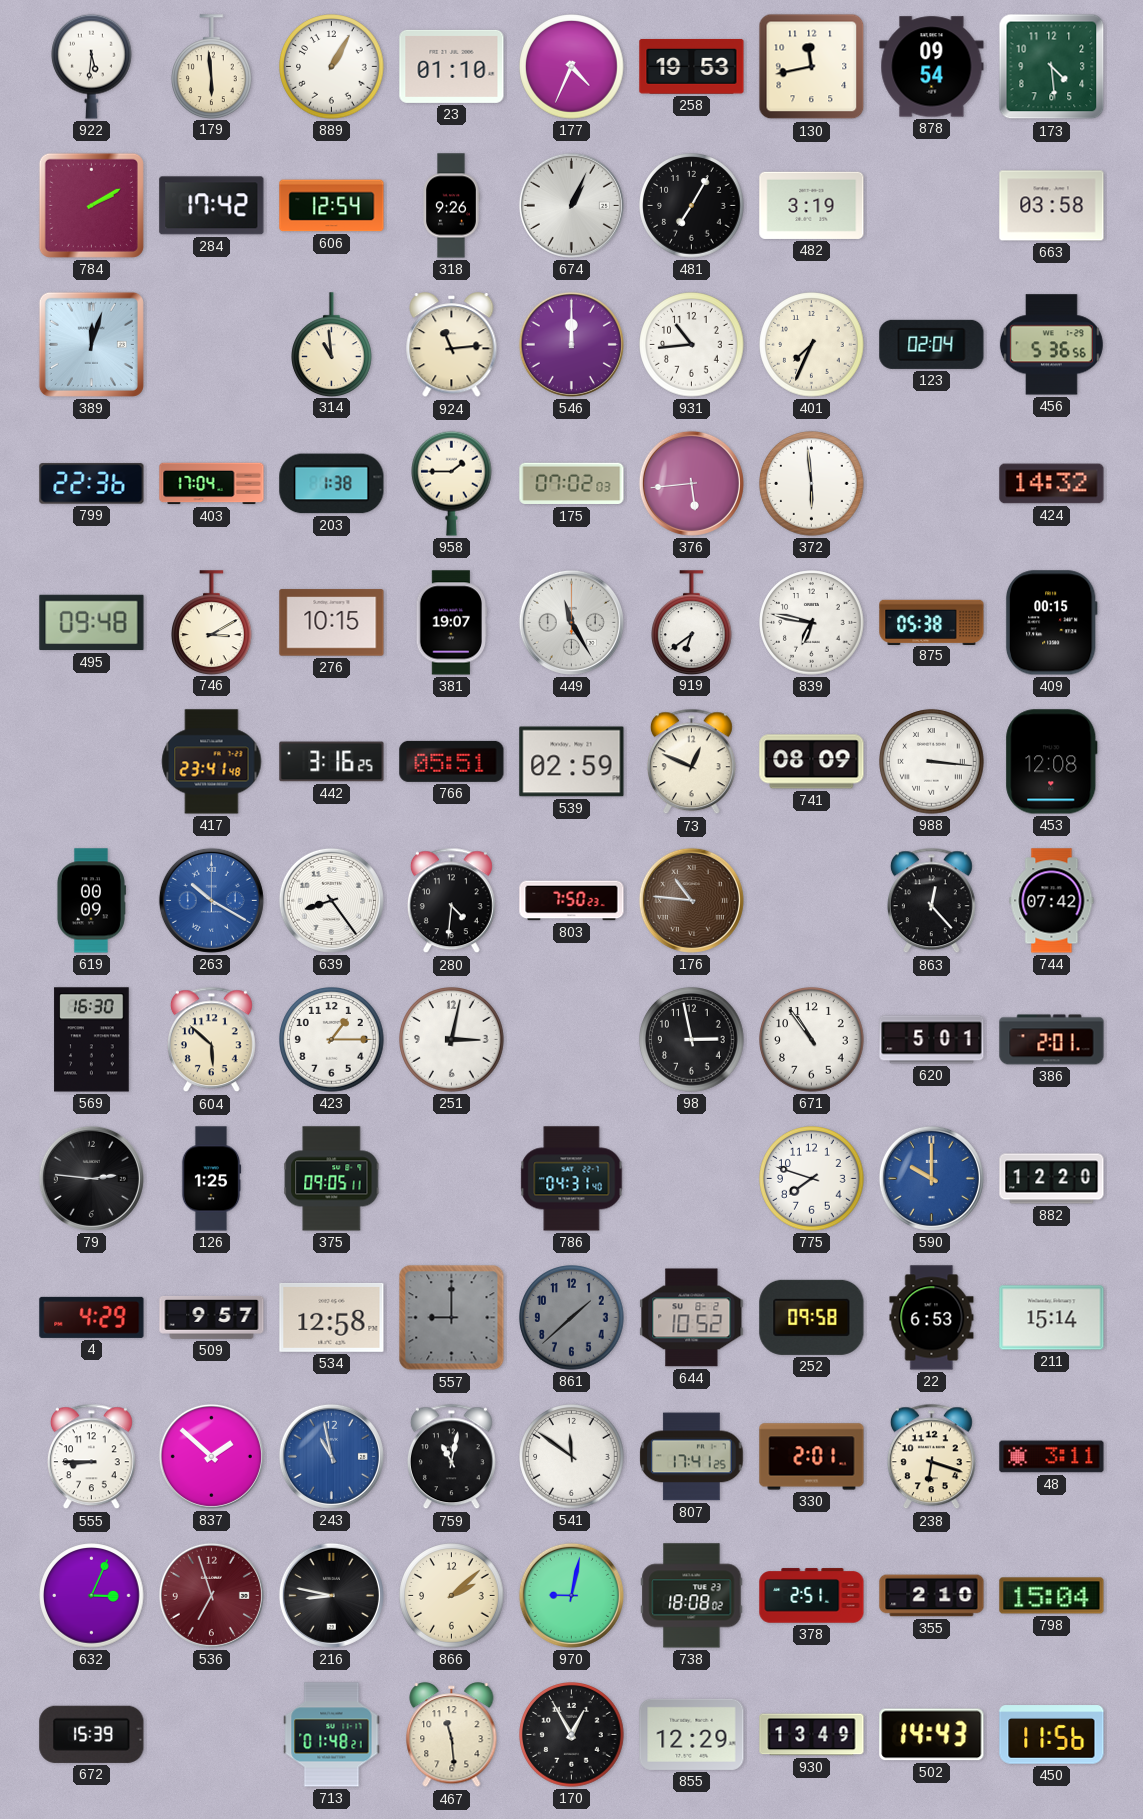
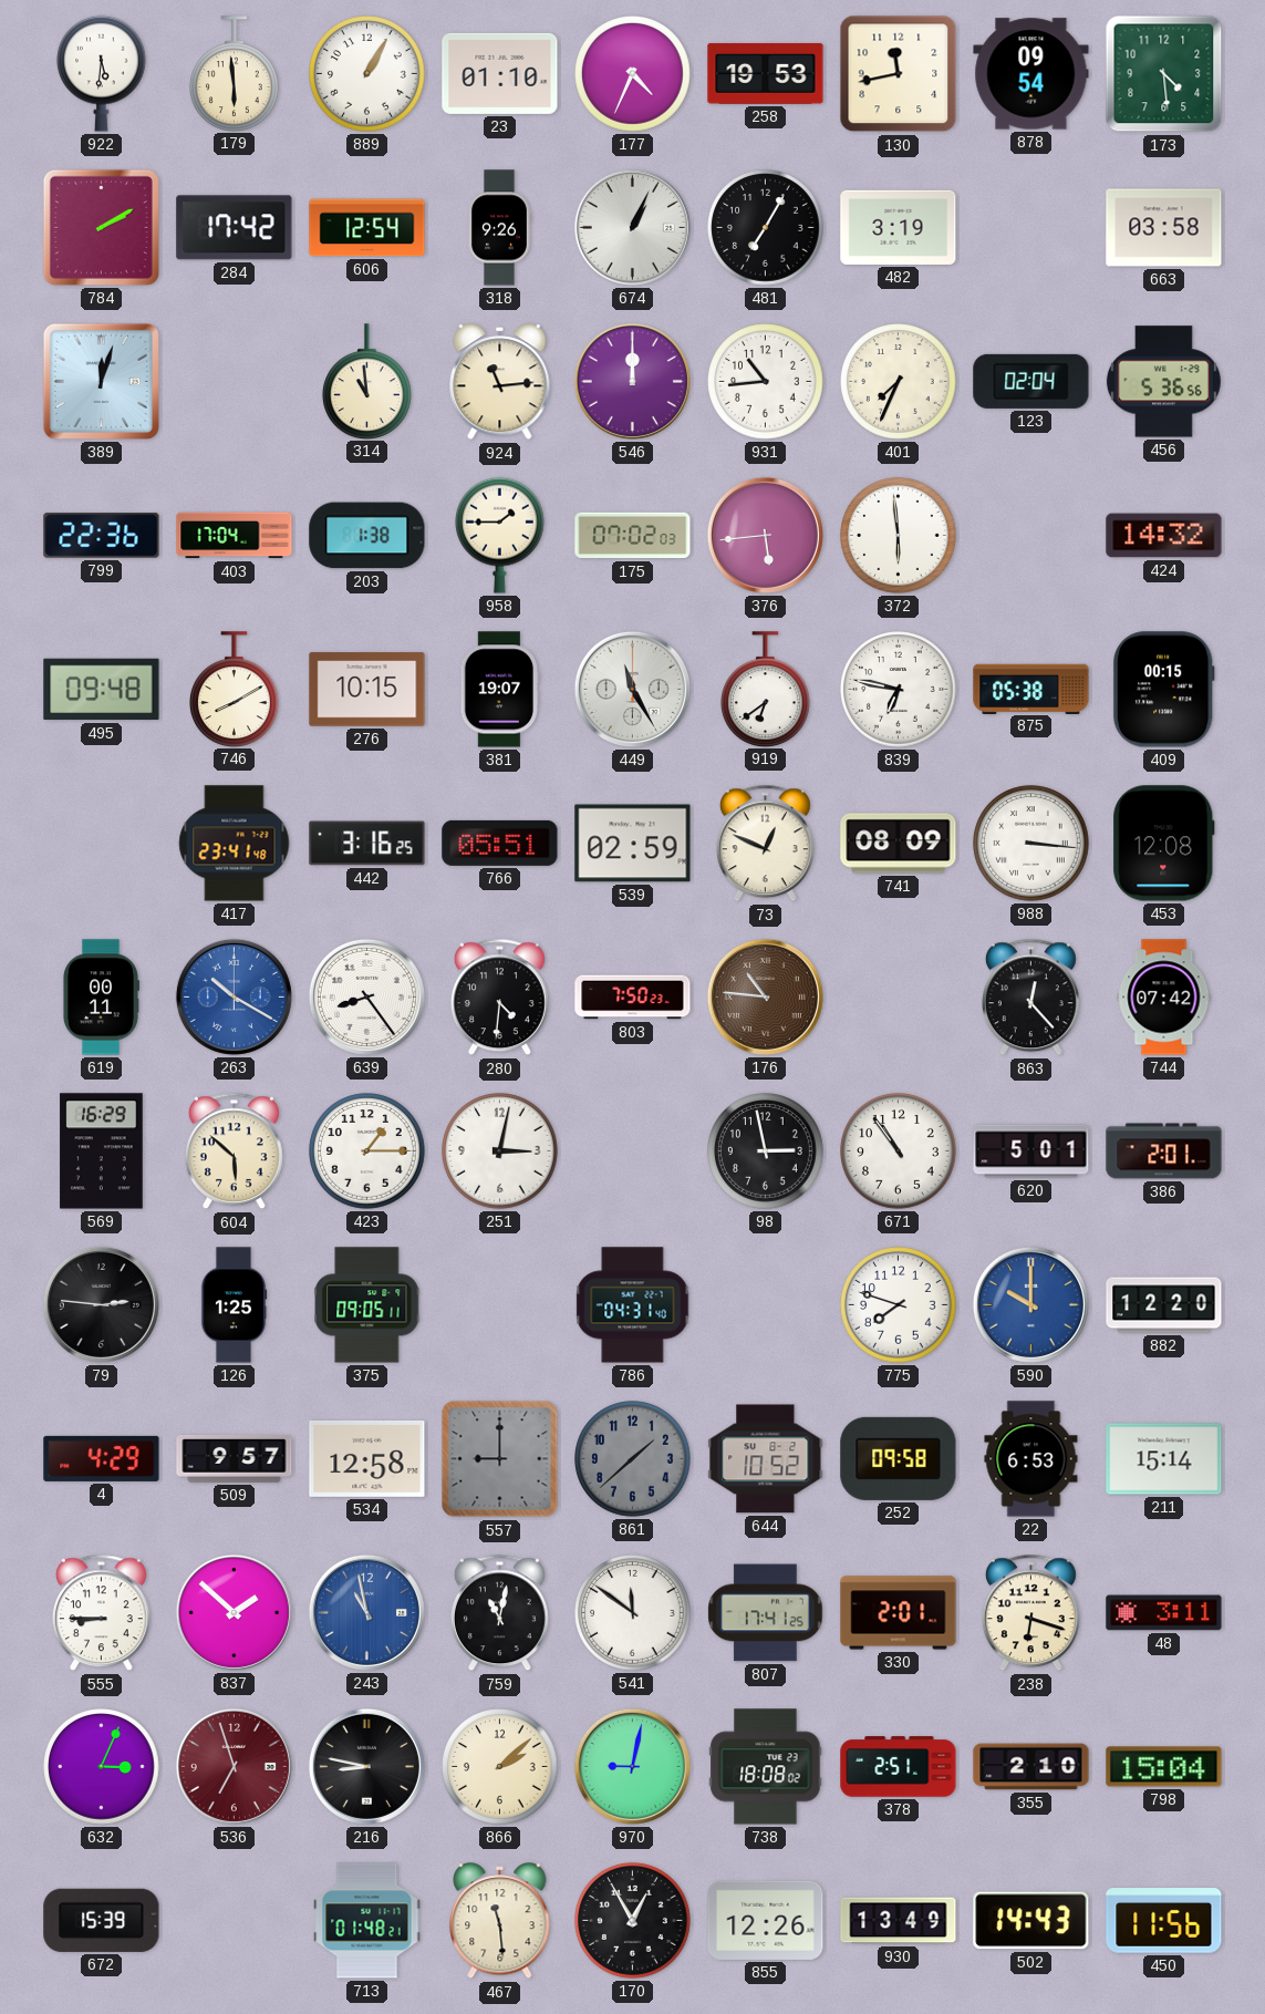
746: 3:10 -> 8:10
619: 00:09 -> 00:11
569: 16:30 -> 16:29
855: 12:29 -> 12:26
